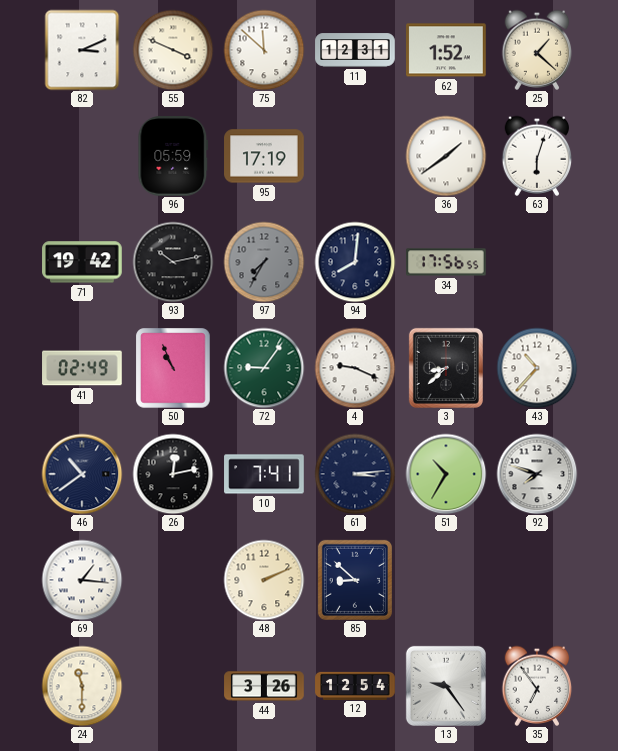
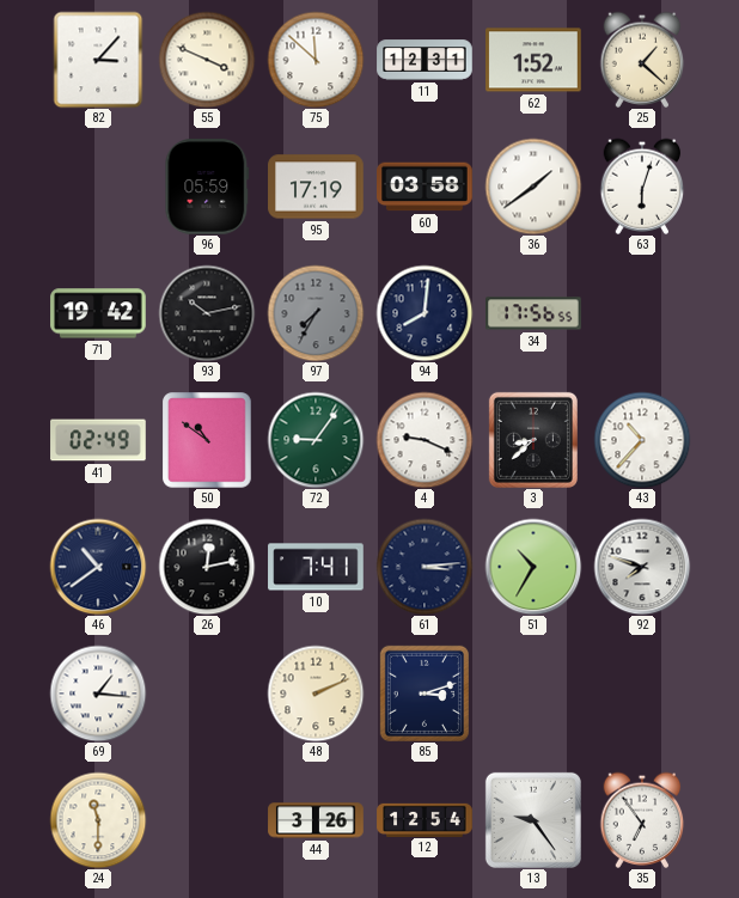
82: 3:11 -> 3:07
60: none -> 03:58
50: 10:56 -> 10:51
85: 8:52 -> 3:12
